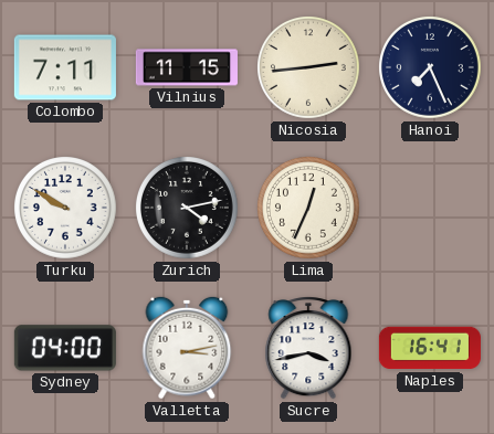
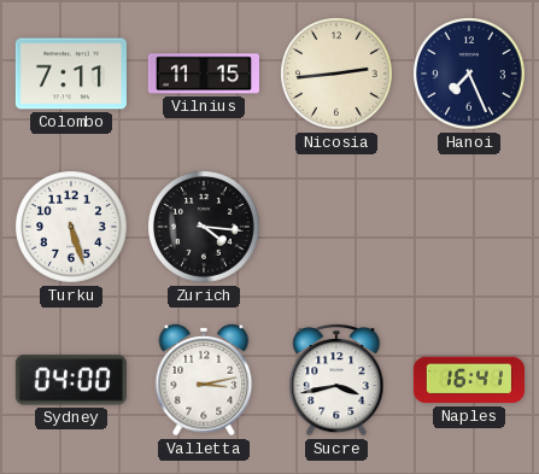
Turku: 9:50 -> 5:27
Zurich: 4:13 -> 4:16
Lima: 12:34 -> none
